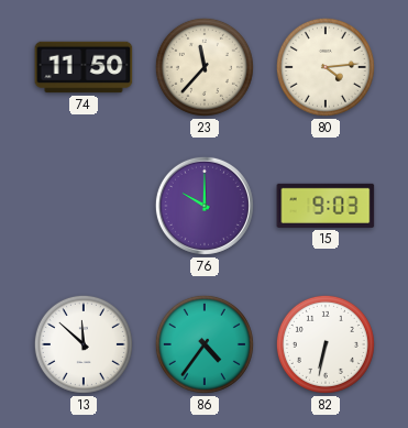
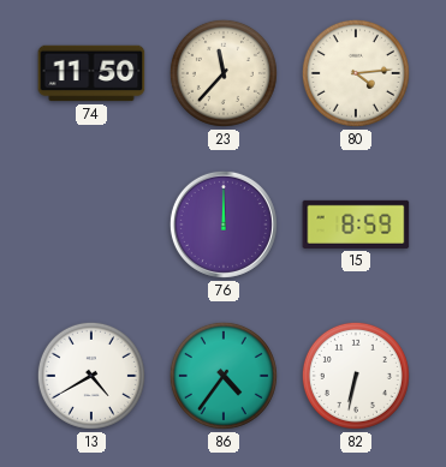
76: 10:00 -> 12:00
15: 9:03 -> 8:59
13: 11:52 -> 4:40
